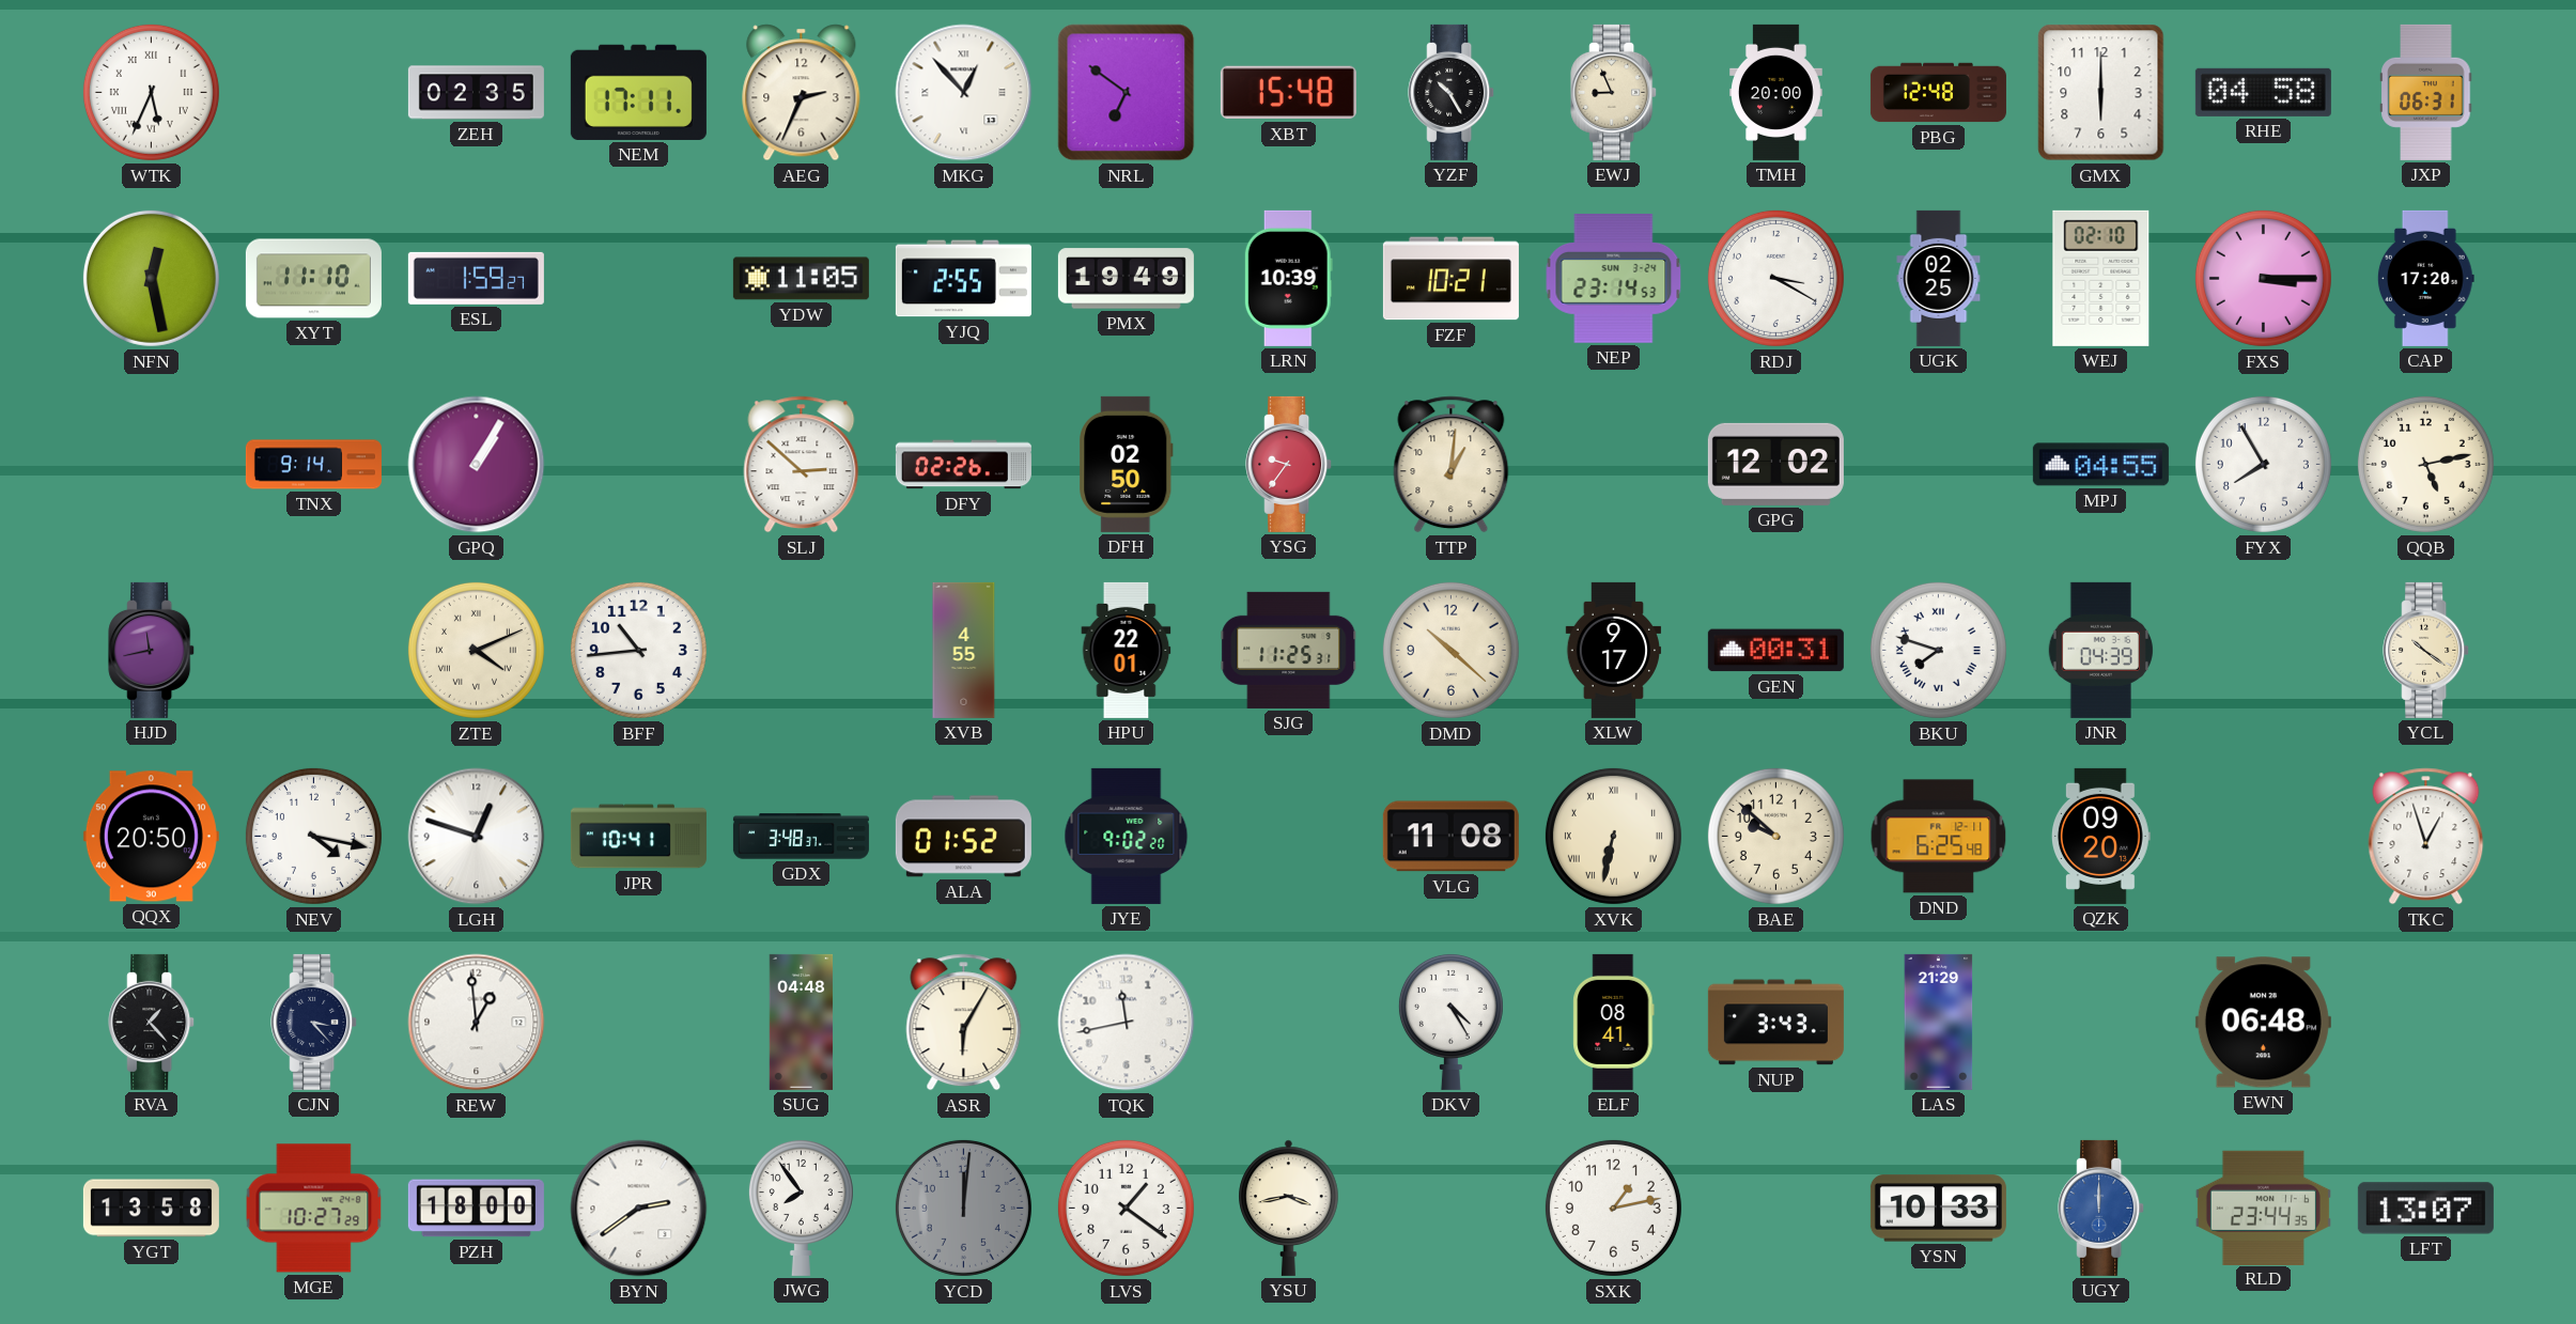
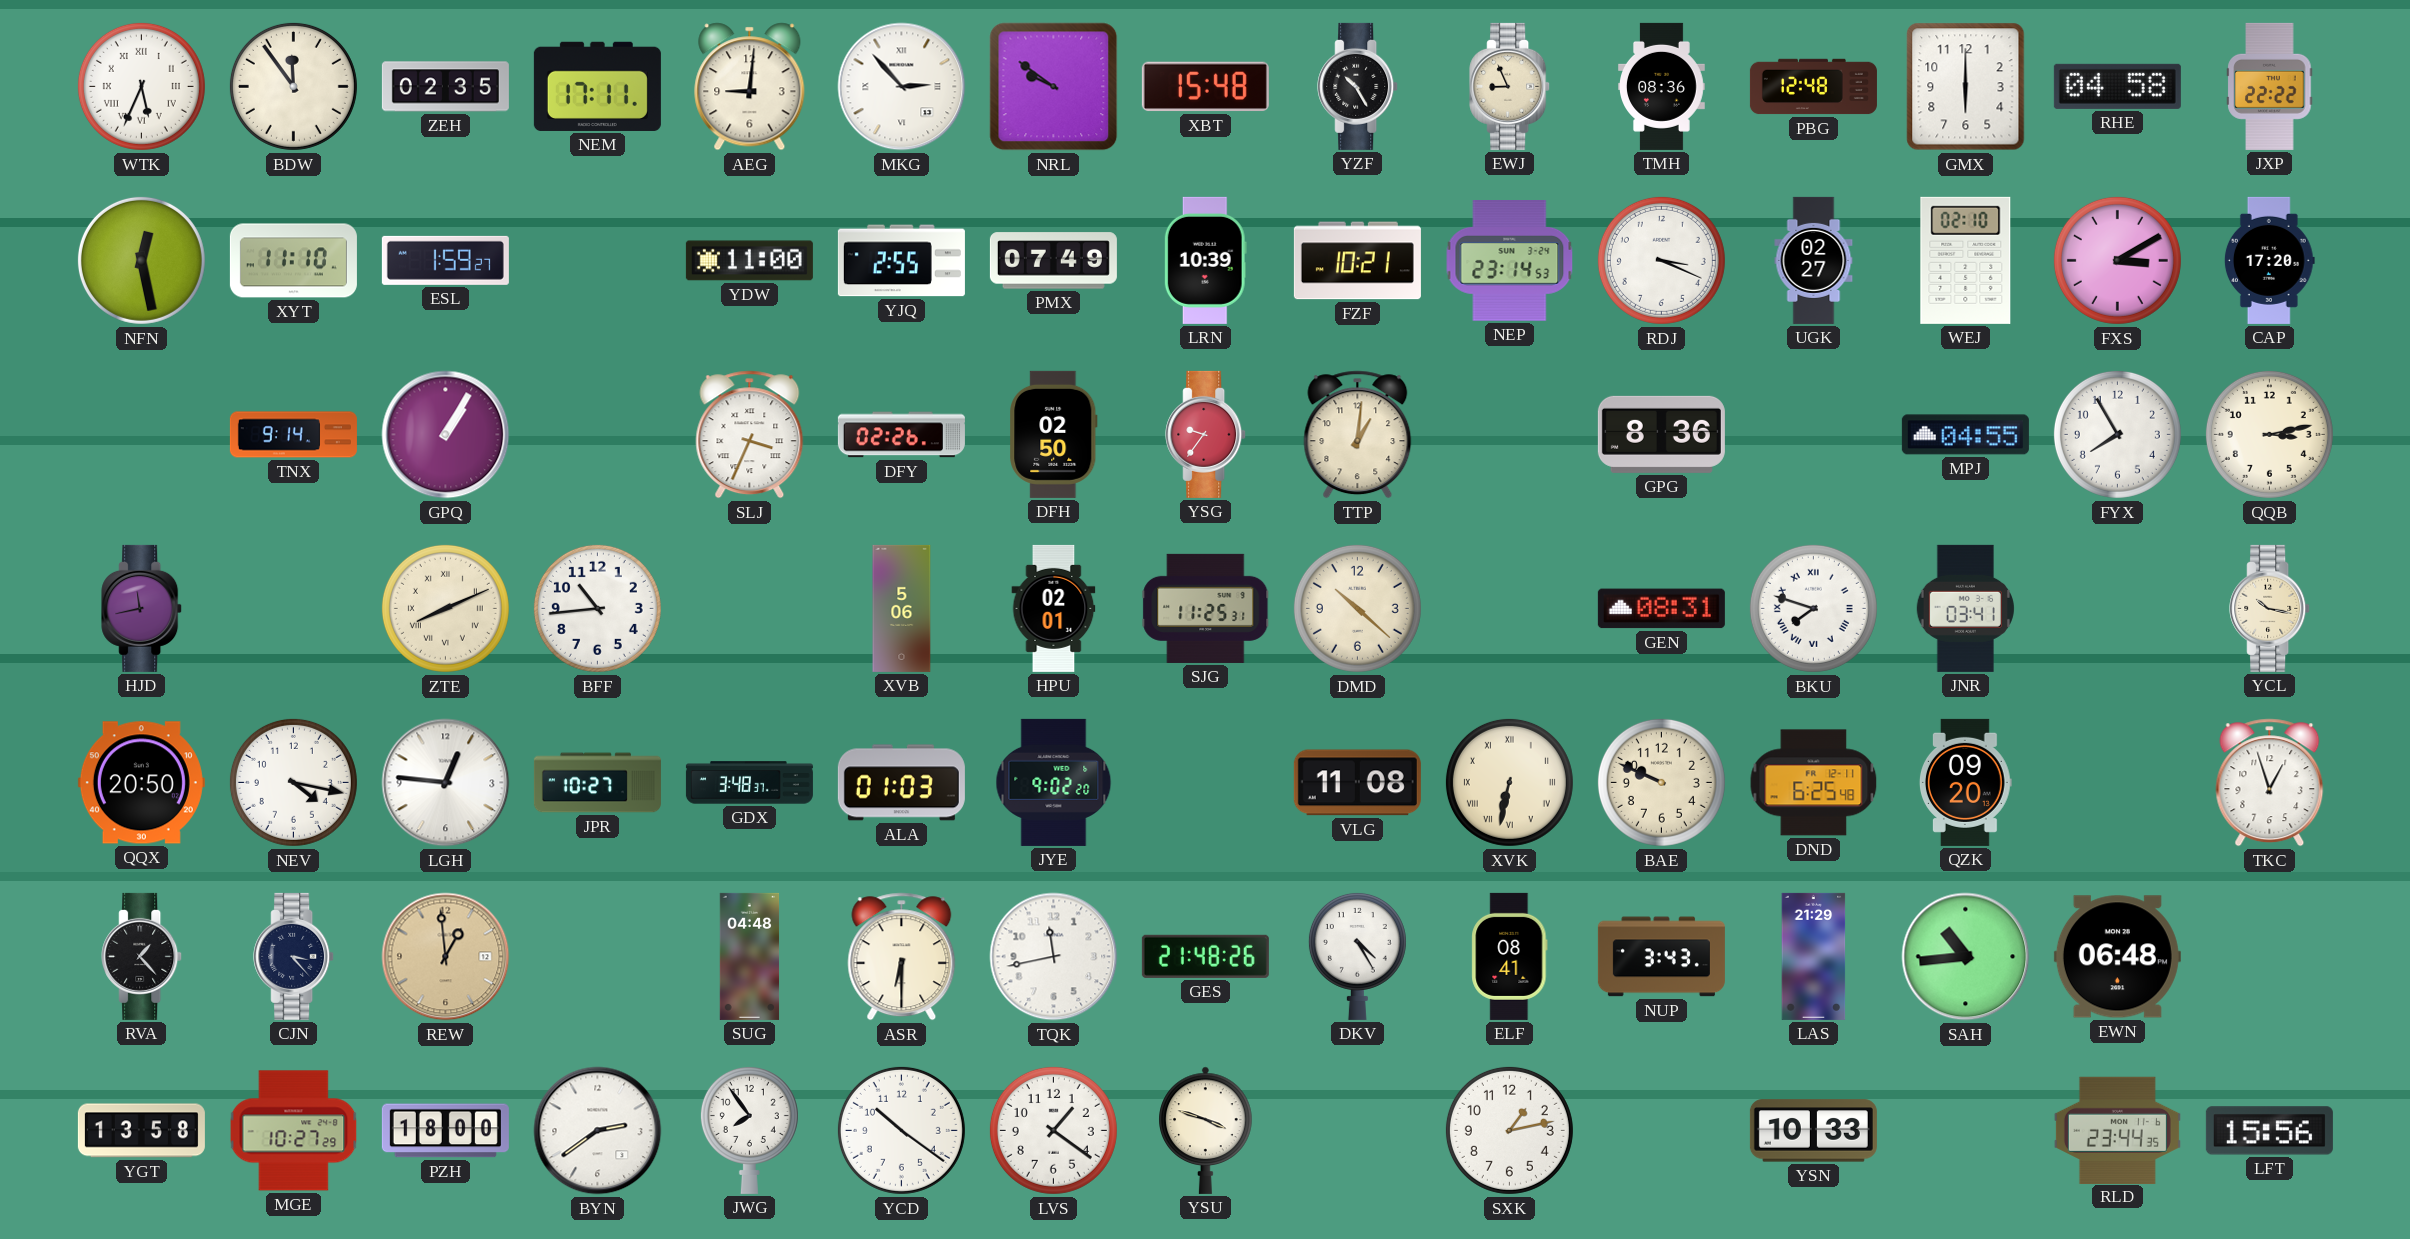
BDW: none -> 11:54
AEG: 2:34 -> 9:01
MKG: 12:53 -> 2:53
NRL: 6:51 -> 9:51
TMH: 20:00 -> 08:36
JXP: 06:31 -> 22:22
YDW: 11:05 -> 11:00
PMX: 19:49 -> 07:49
RDJ: 3:20 -> 3:19
UGK: 02:25 -> 02:27
FXS: 3:15 -> 3:10
SLJ: 2:52 -> 3:34
GPG: 12:02 -> 8:36
QQB: 5:13 -> 3:13
ZTE: 4:11 -> 8:11
XVB: 4:55 -> 5:06
HPU: 22:01 -> 02:01
XLW: 9:17 -> none
GEN: 00:31 -> 08:31
JNR: 04:39 -> 03:41
YCL: 10:21 -> 10:17
LGH: 12:48 -> 12:46
JPR: 10:41 -> 10:27
ALA: 01:52 -> 01:03
BAE: 9:52 -> 9:49
REW dial: white -> champagne
ASR: 6:05 -> 6:30
GES: none -> 21:48
SAH: none -> 10:44
YCD: 12:01 -> 10:21
YCD dial: grey -> white
YSU: 3:43 -> 3:48
UGY: 12:00 -> none
LFT: 13:07 -> 15:56
